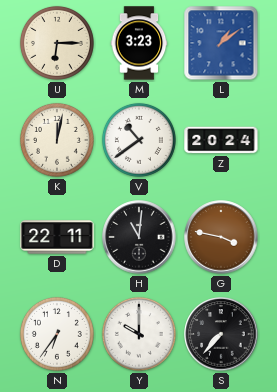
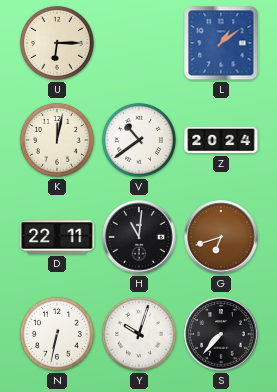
M: 3:23 -> none
G: 3:47 -> 6:42
N: 6:36 -> 6:32
Y: 10:00 -> 10:03
